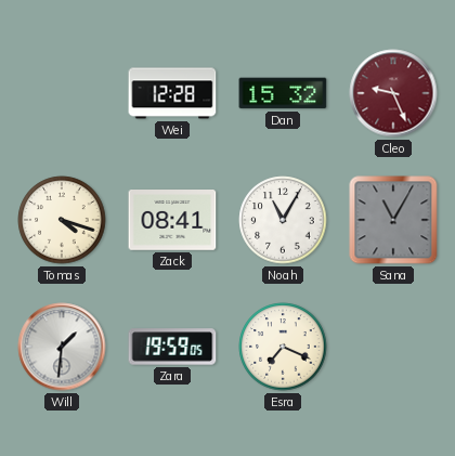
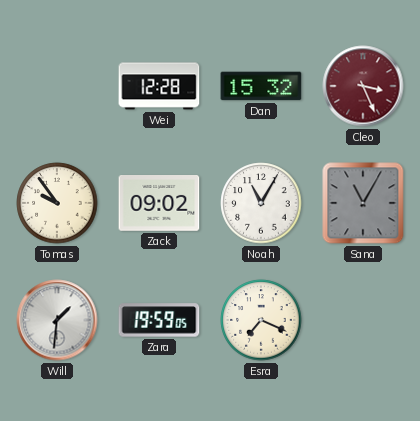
Cleo: 9:26 -> 3:26
Tomas: 4:18 -> 9:54
Zack: 08:41 -> 09:02
